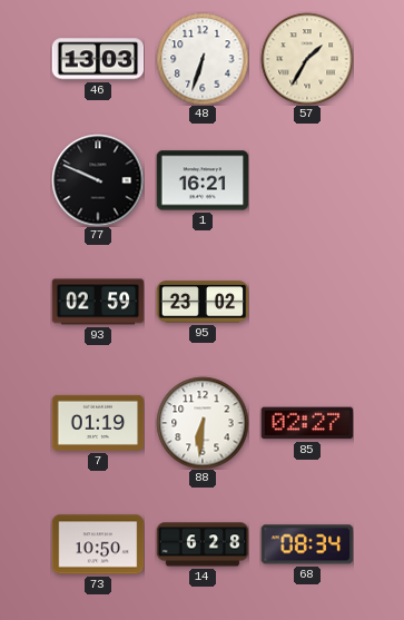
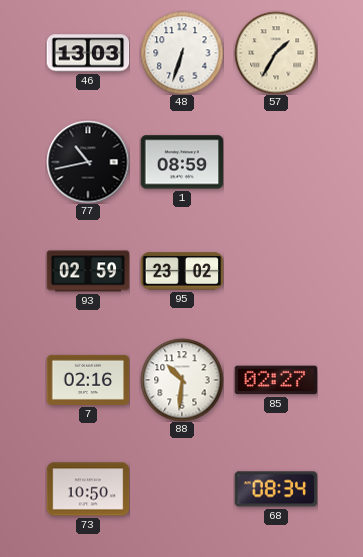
77: 9:49 -> 10:43
1: 16:21 -> 08:59
7: 01:19 -> 02:16
88: 6:31 -> 10:31
14: 6:28 -> none
